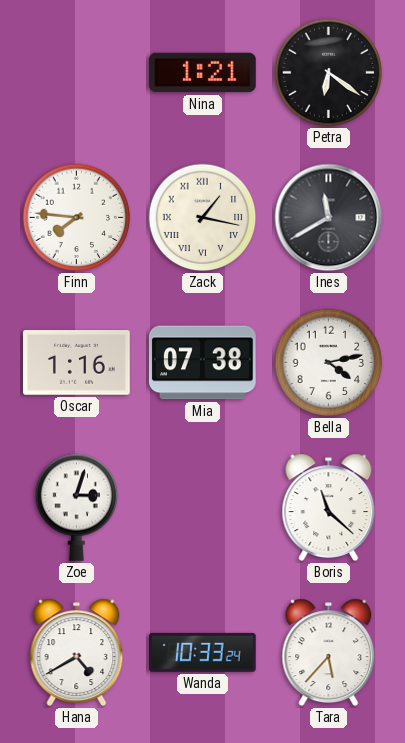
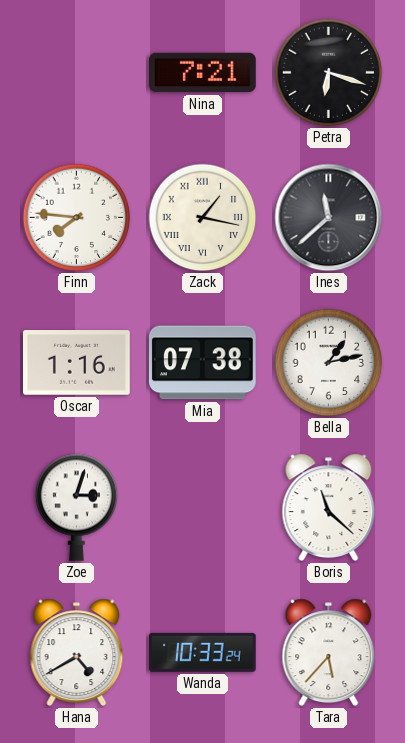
Nina: 1:21 -> 7:21
Petra: 6:21 -> 6:18
Ines: 11:40 -> 11:38
Bella: 4:13 -> 1:13
